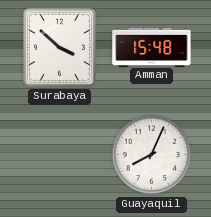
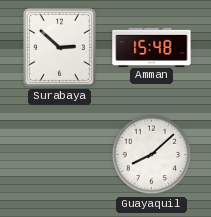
Surabaya: 3:52 -> 2:52
Guayaquil: 8:04 -> 8:08
